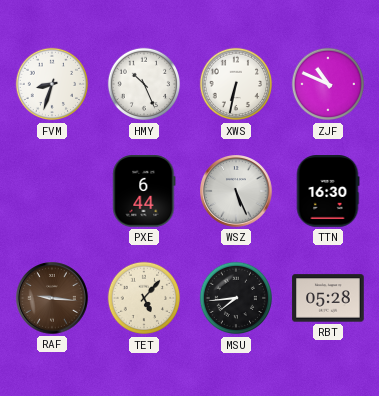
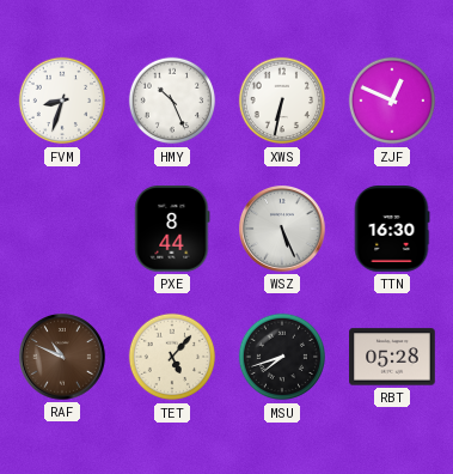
ZJF: 10:49 -> 12:49
PXE: 6:44 -> 8:44
RAF: 9:16 -> 10:49
MSU: 7:44 -> 7:42
